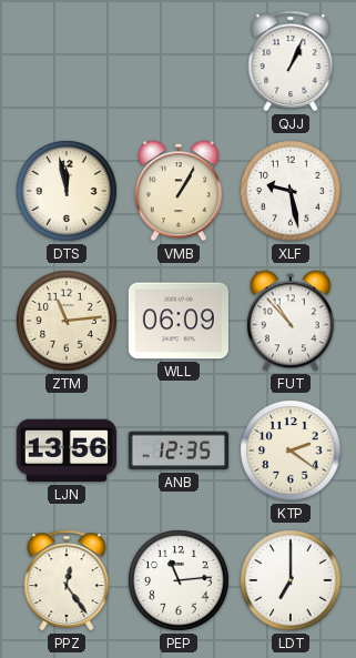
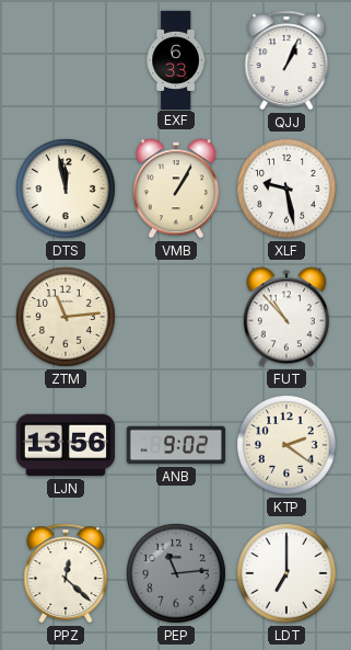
EXF: none -> 6:33
WLL: 06:09 -> none
ANB: 12:35 -> 9:02
PPZ: 12:24 -> 12:22
PEP dial: white -> grey
